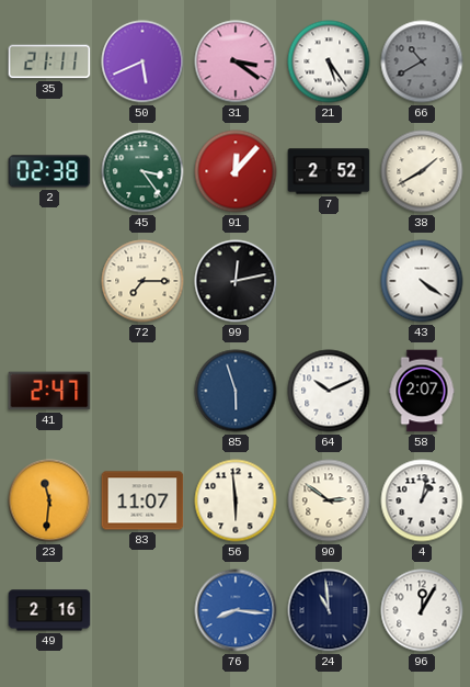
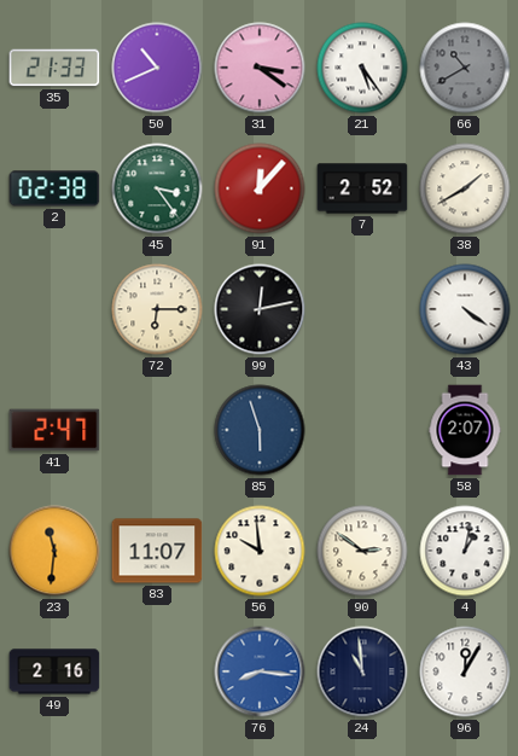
35: 21:11 -> 21:33
50: 5:41 -> 10:41
72: 7:15 -> 6:15
64: 10:11 -> none
56: 5:59 -> 9:59
